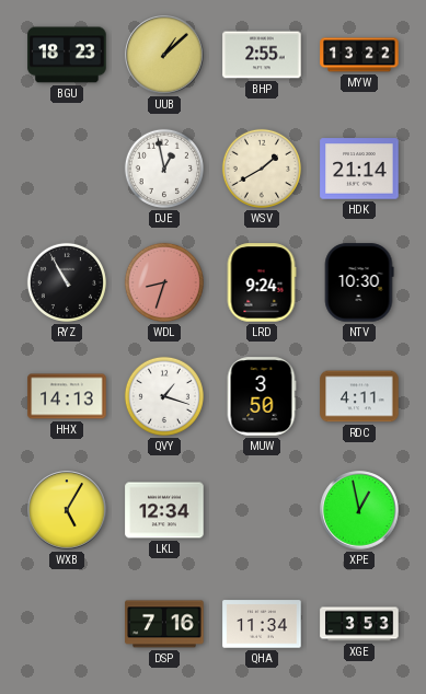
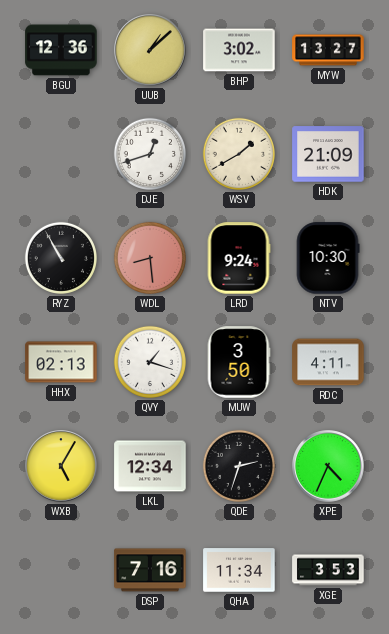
BGU: 18:23 -> 12:36
BHP: 2:55 -> 3:02
MYW: 13:22 -> 13:27
DJE: 12:58 -> 12:42
HDK: 21:14 -> 21:09
WDL: 8:33 -> 8:29
HHX: 14:13 -> 02:13
QDE: none -> 2:33
XPE: 12:58 -> 4:34
